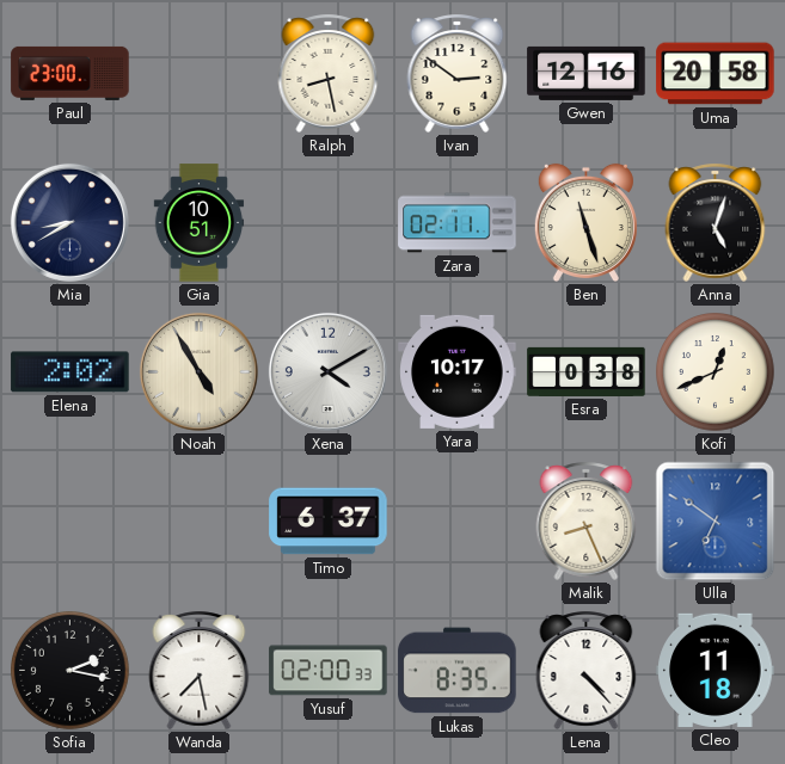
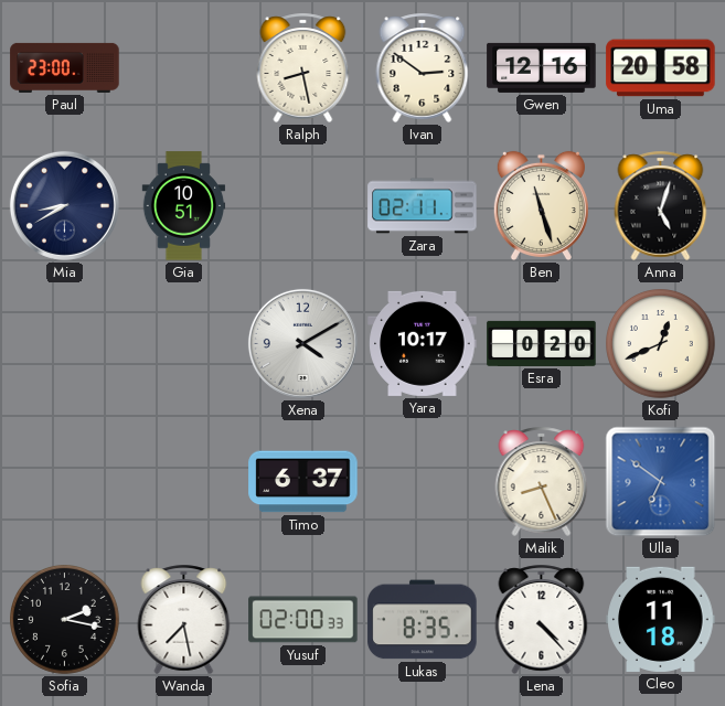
Elena: 2:02 -> none
Noah: 4:55 -> none
Esra: 0:38 -> 0:20
